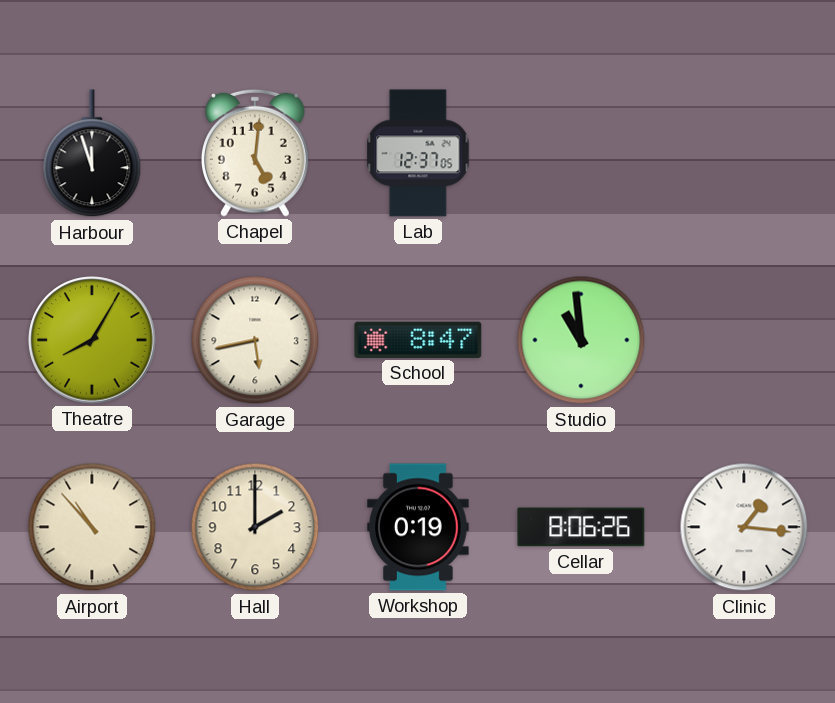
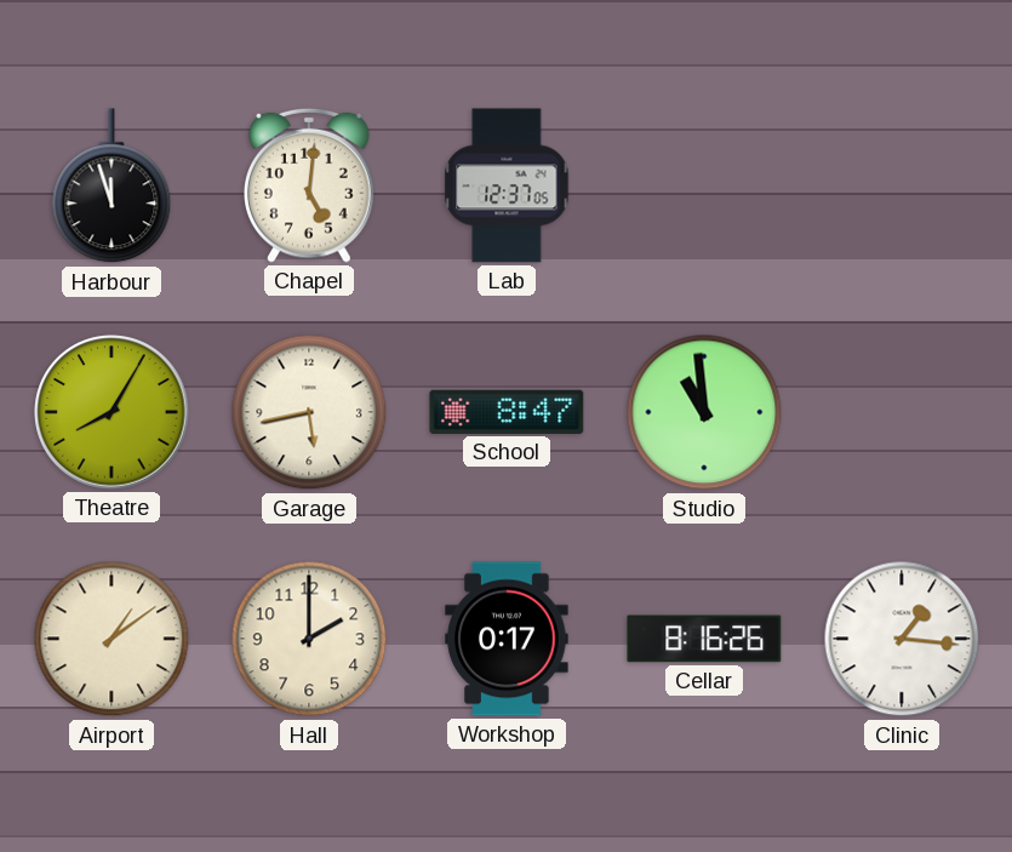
Airport: 10:53 -> 1:09
Workshop: 0:19 -> 0:17
Cellar: 8:06 -> 8:16
